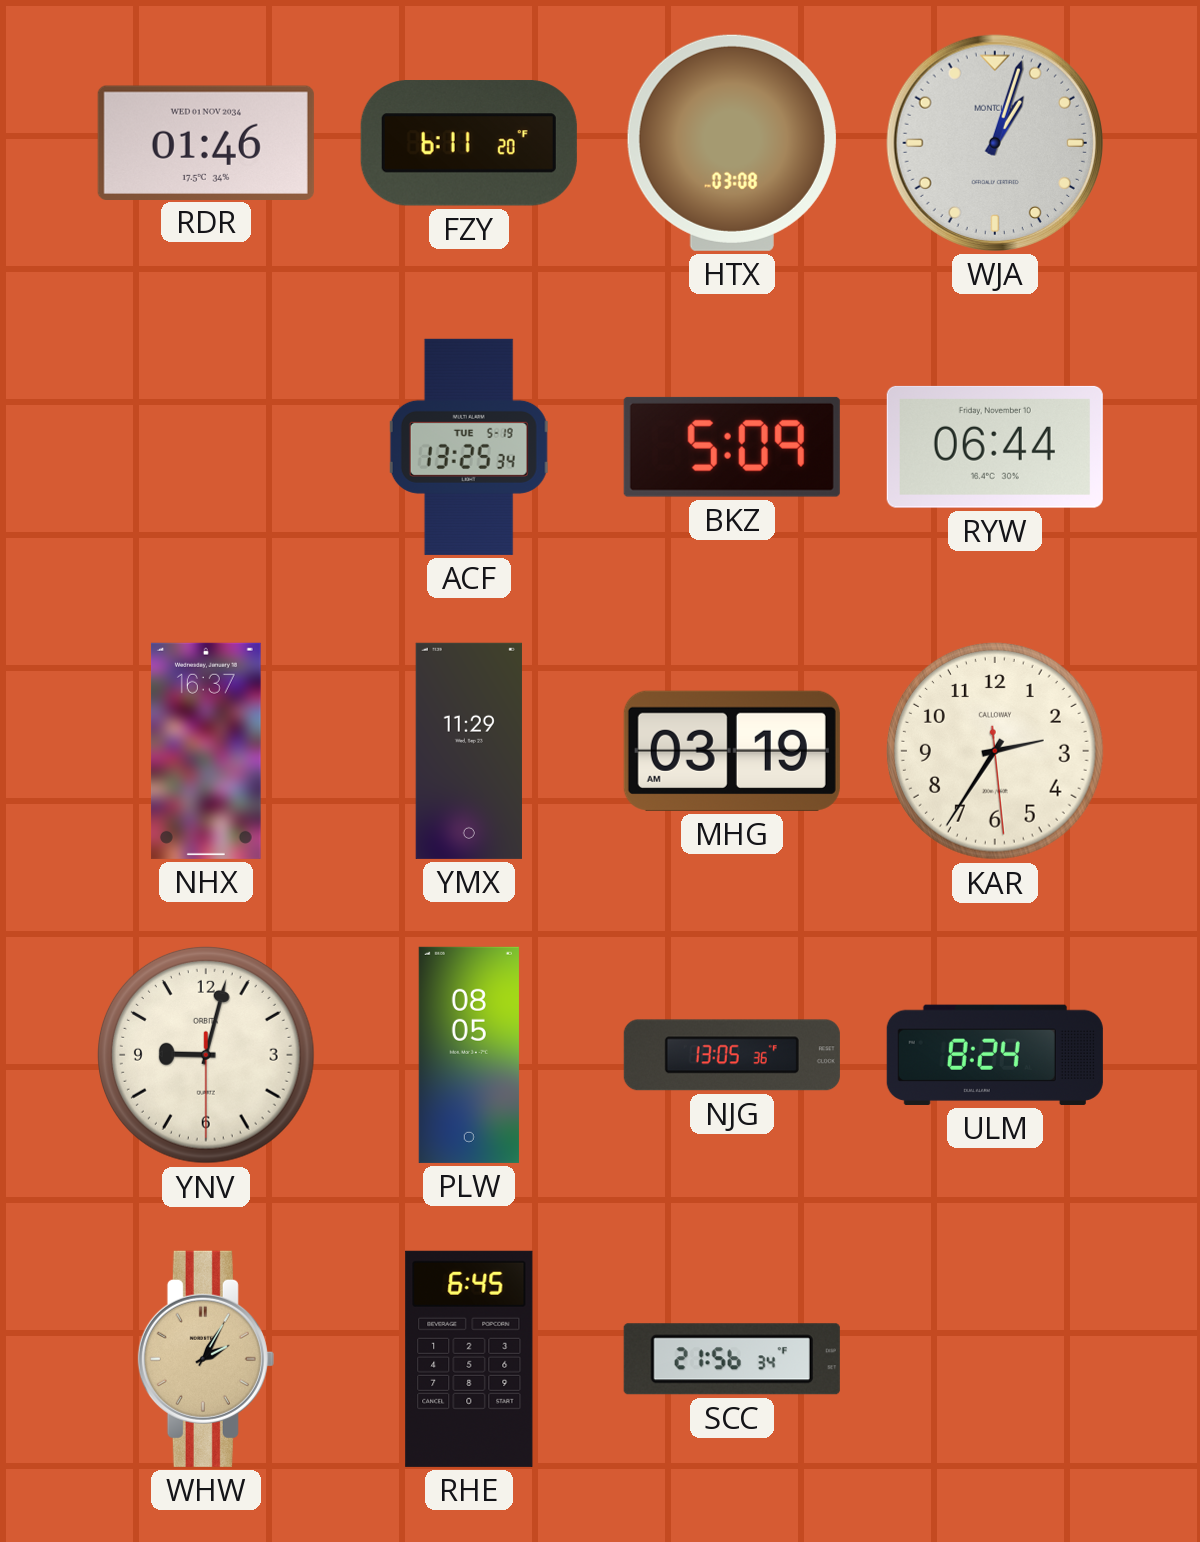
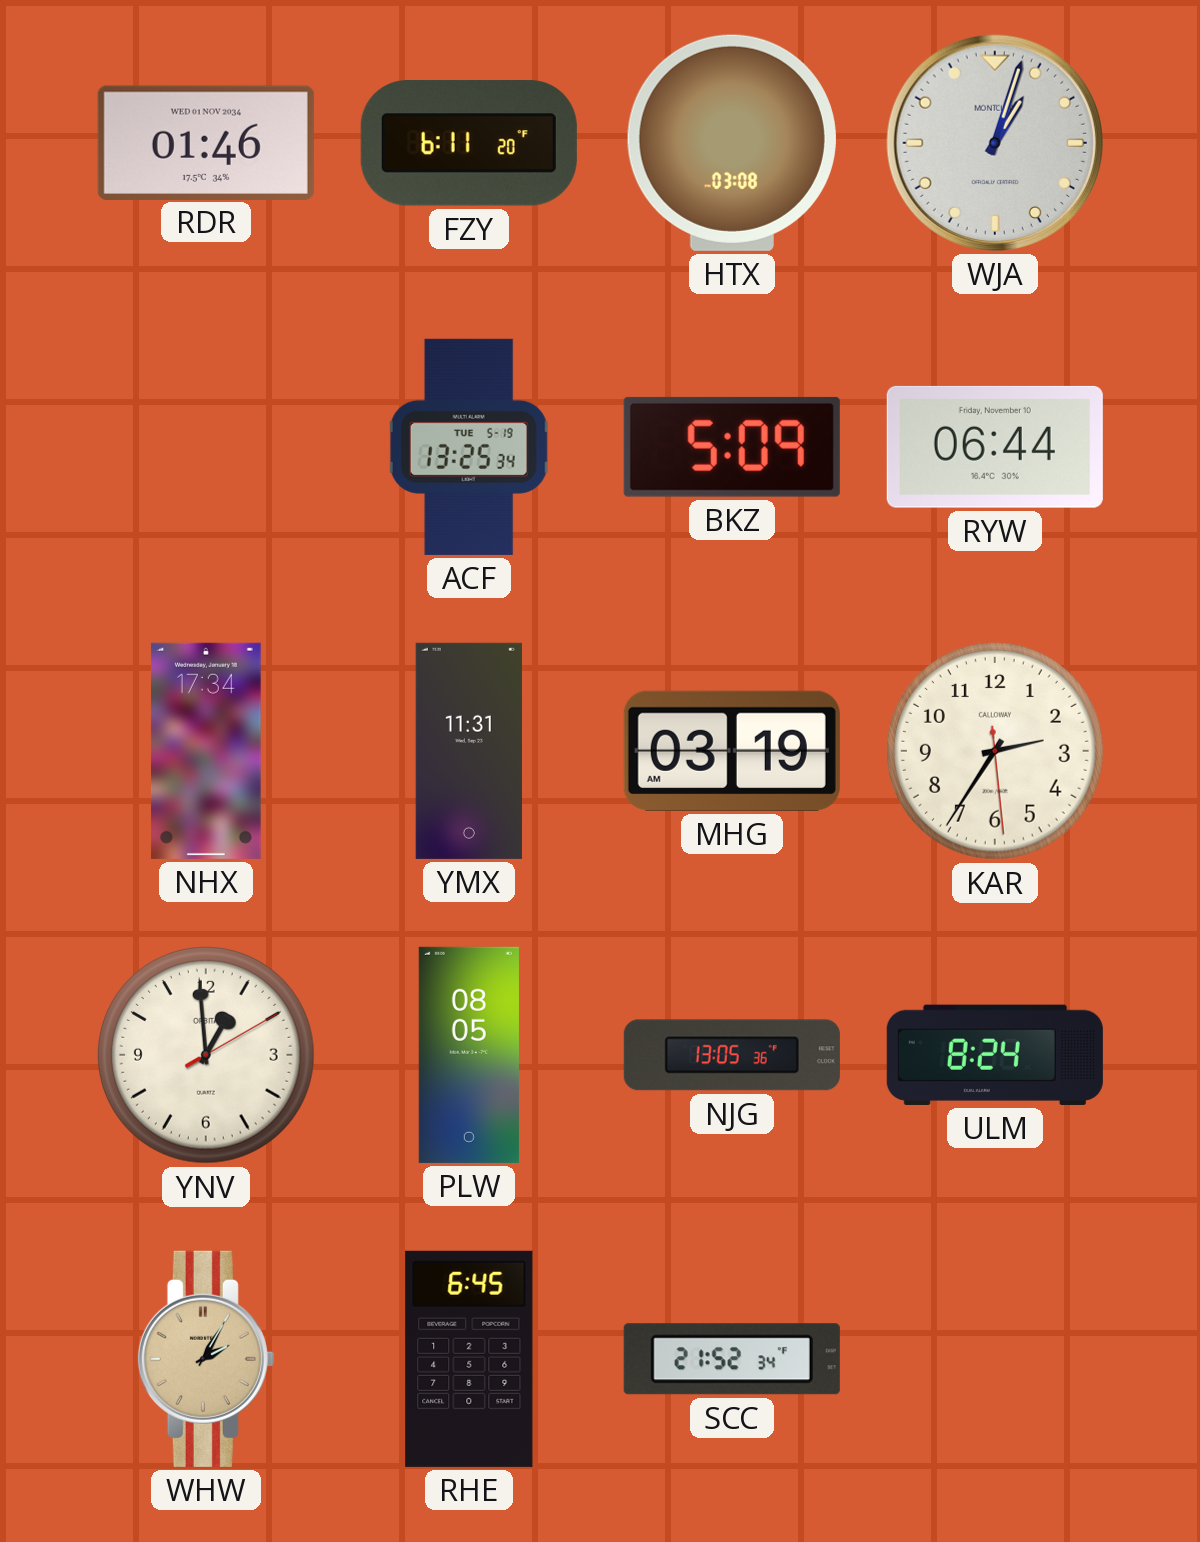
NHX: 16:37 -> 17:34
YMX: 11:29 -> 11:31
YNV: 9:02 -> 12:59
SCC: 21:56 -> 21:52
